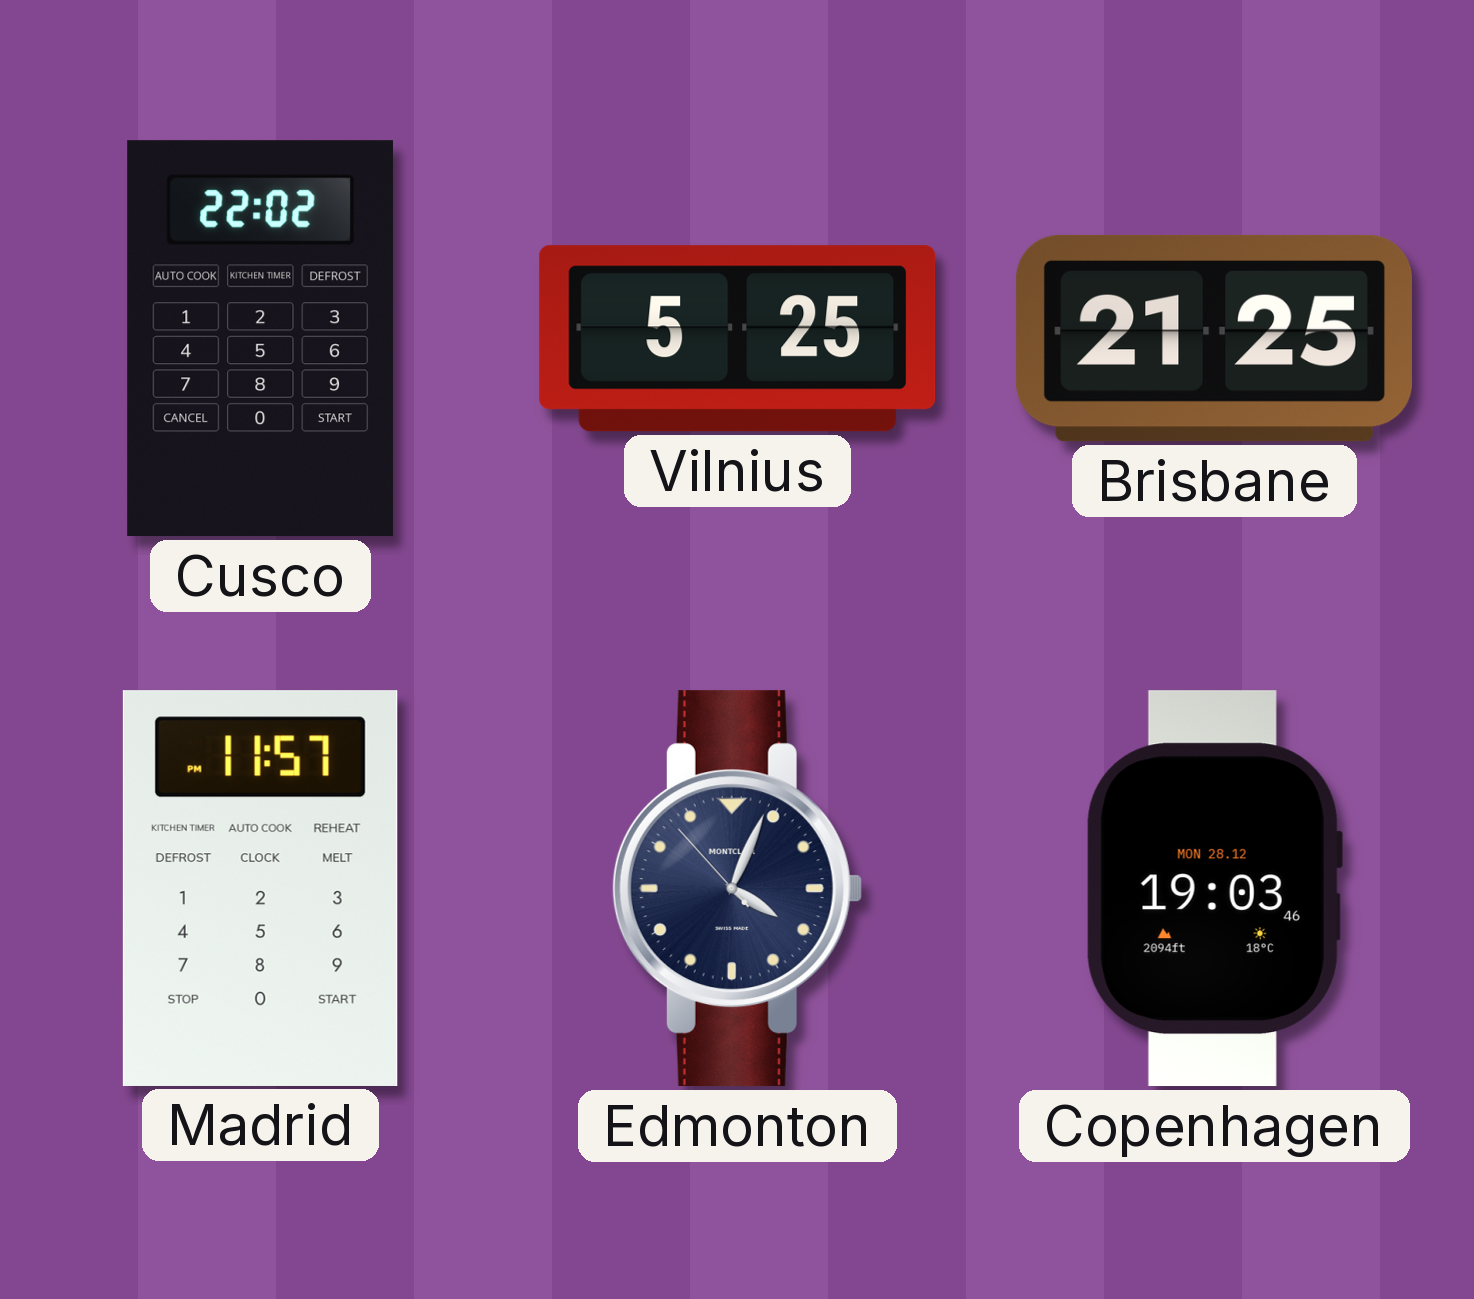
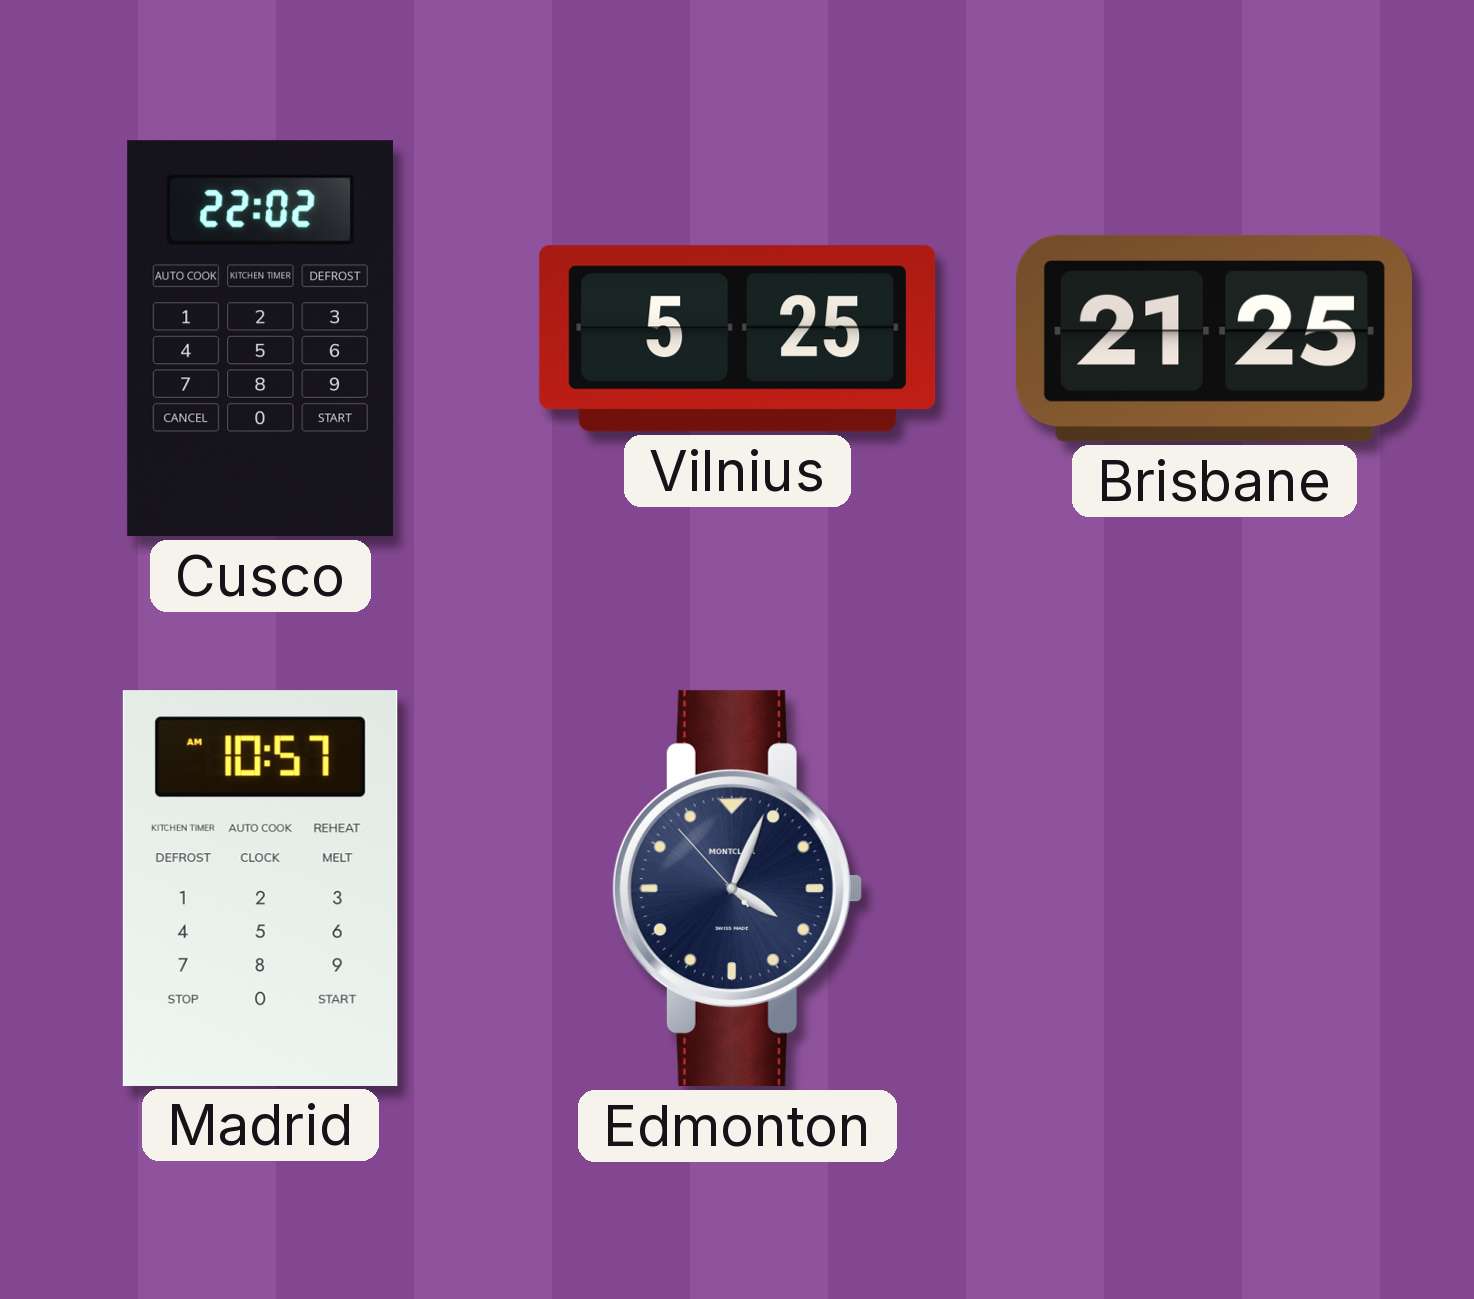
Madrid: 11:57 -> 10:57
Copenhagen: 19:03 -> none
